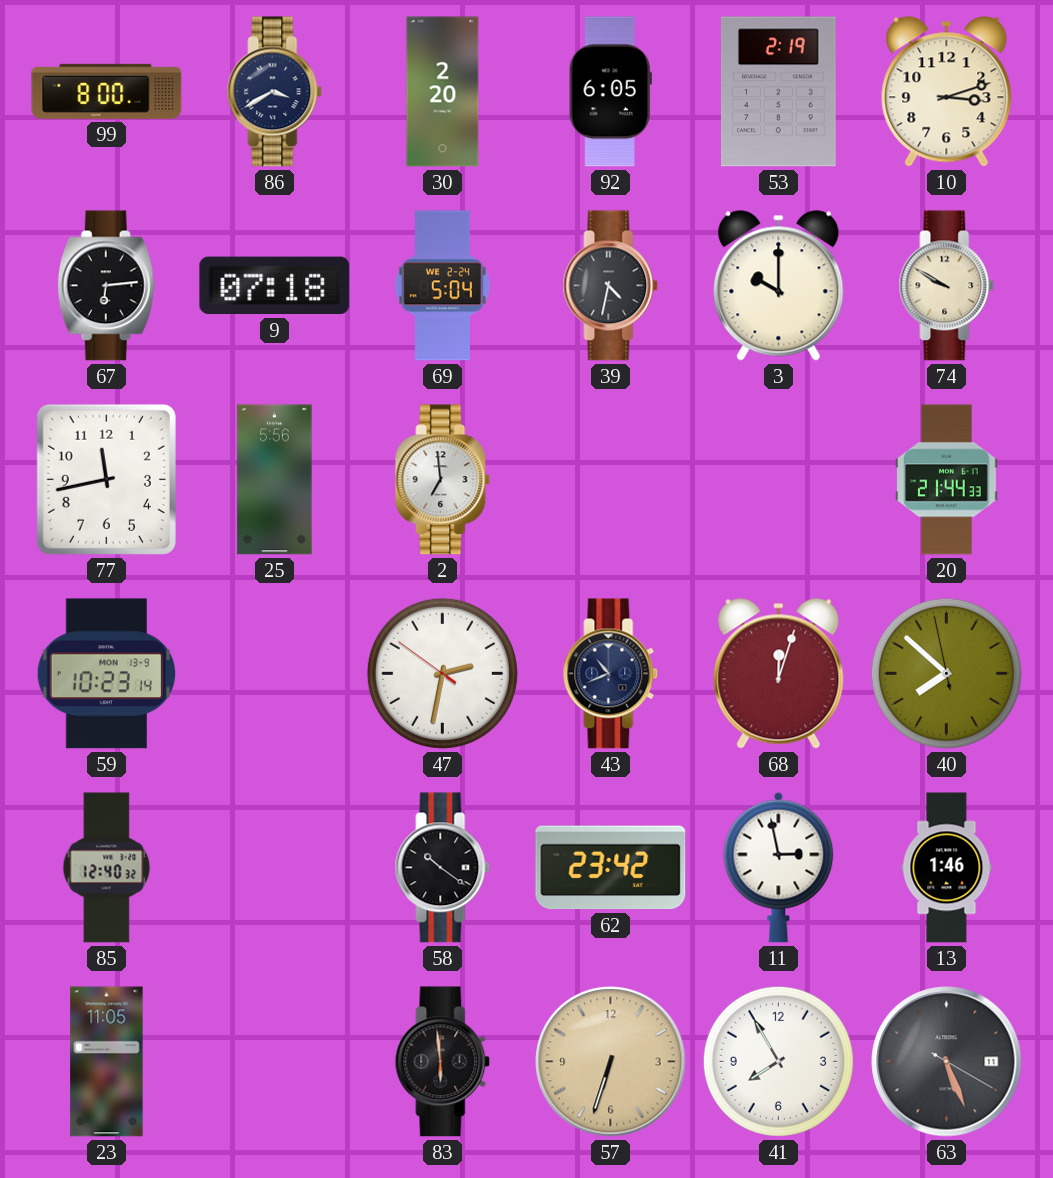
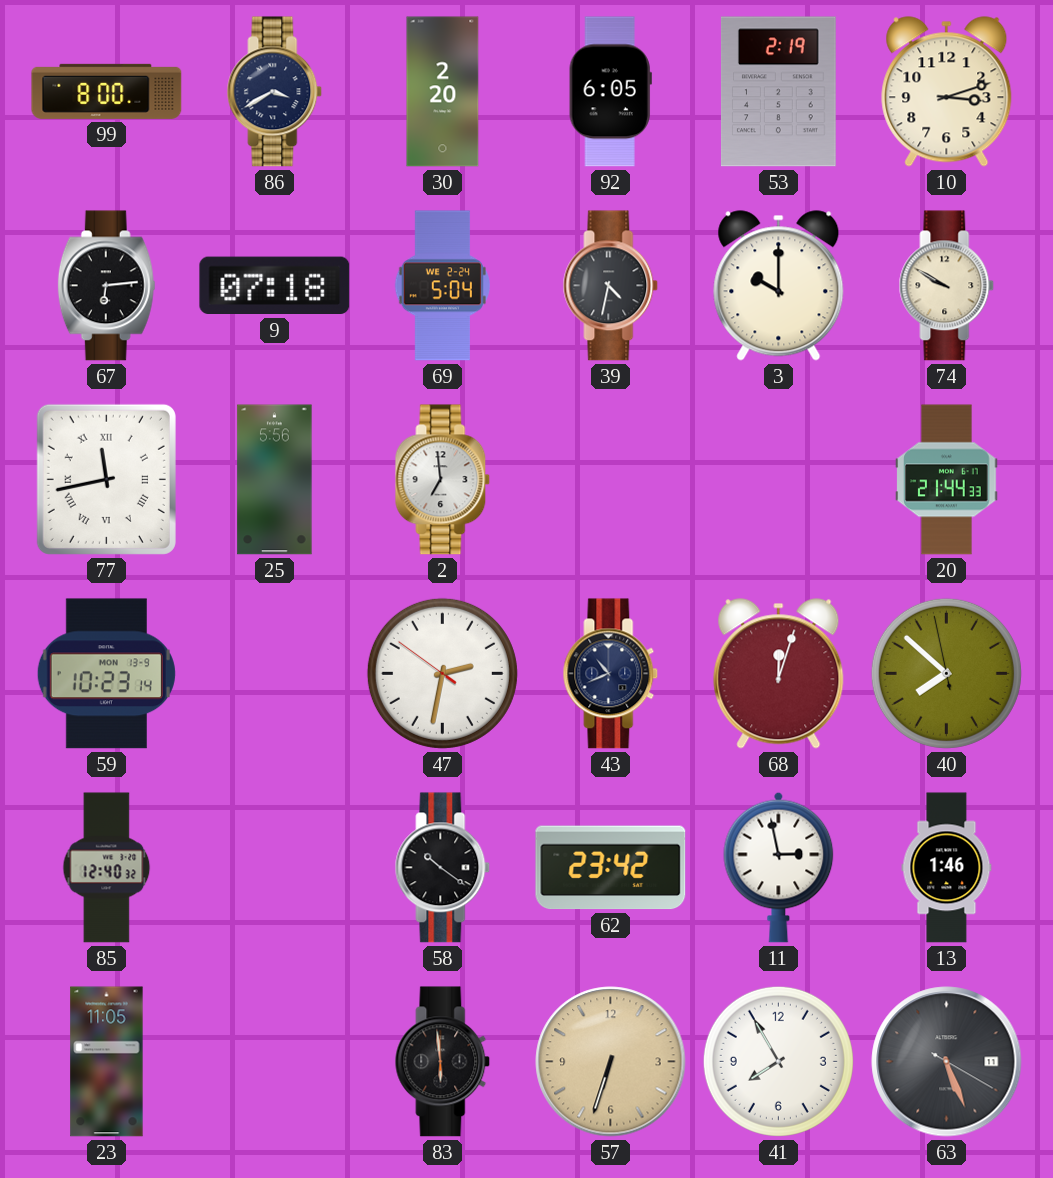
77 numerals: Arabic -> Roman
